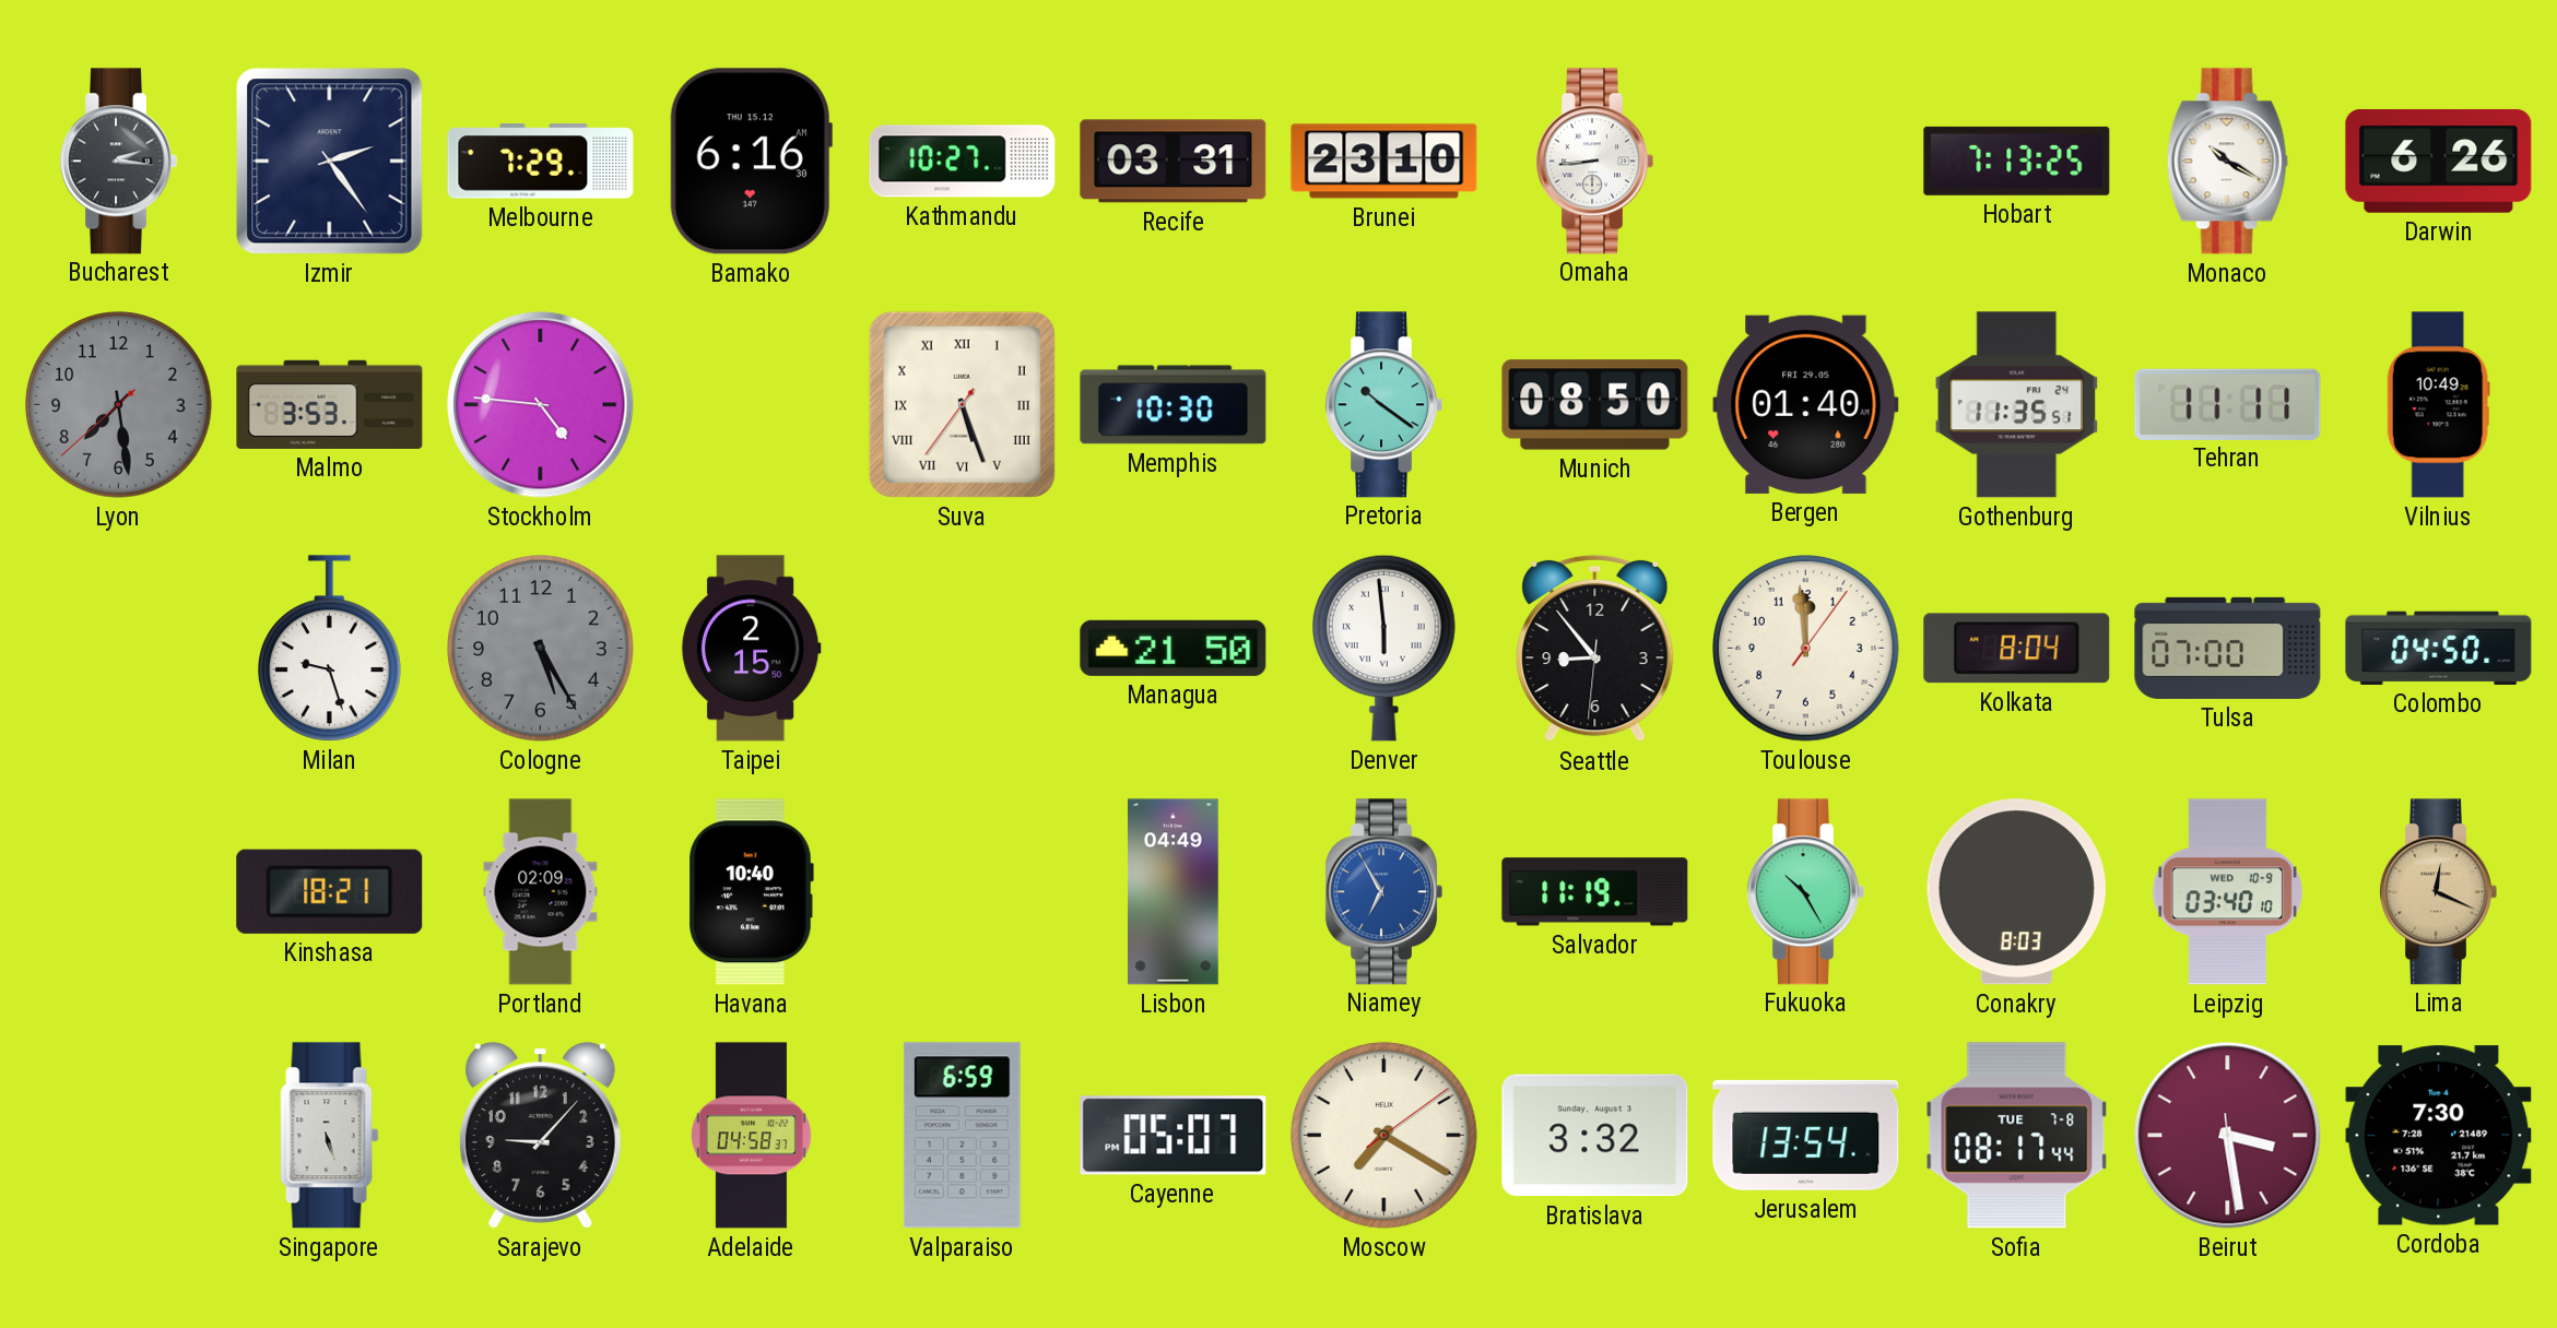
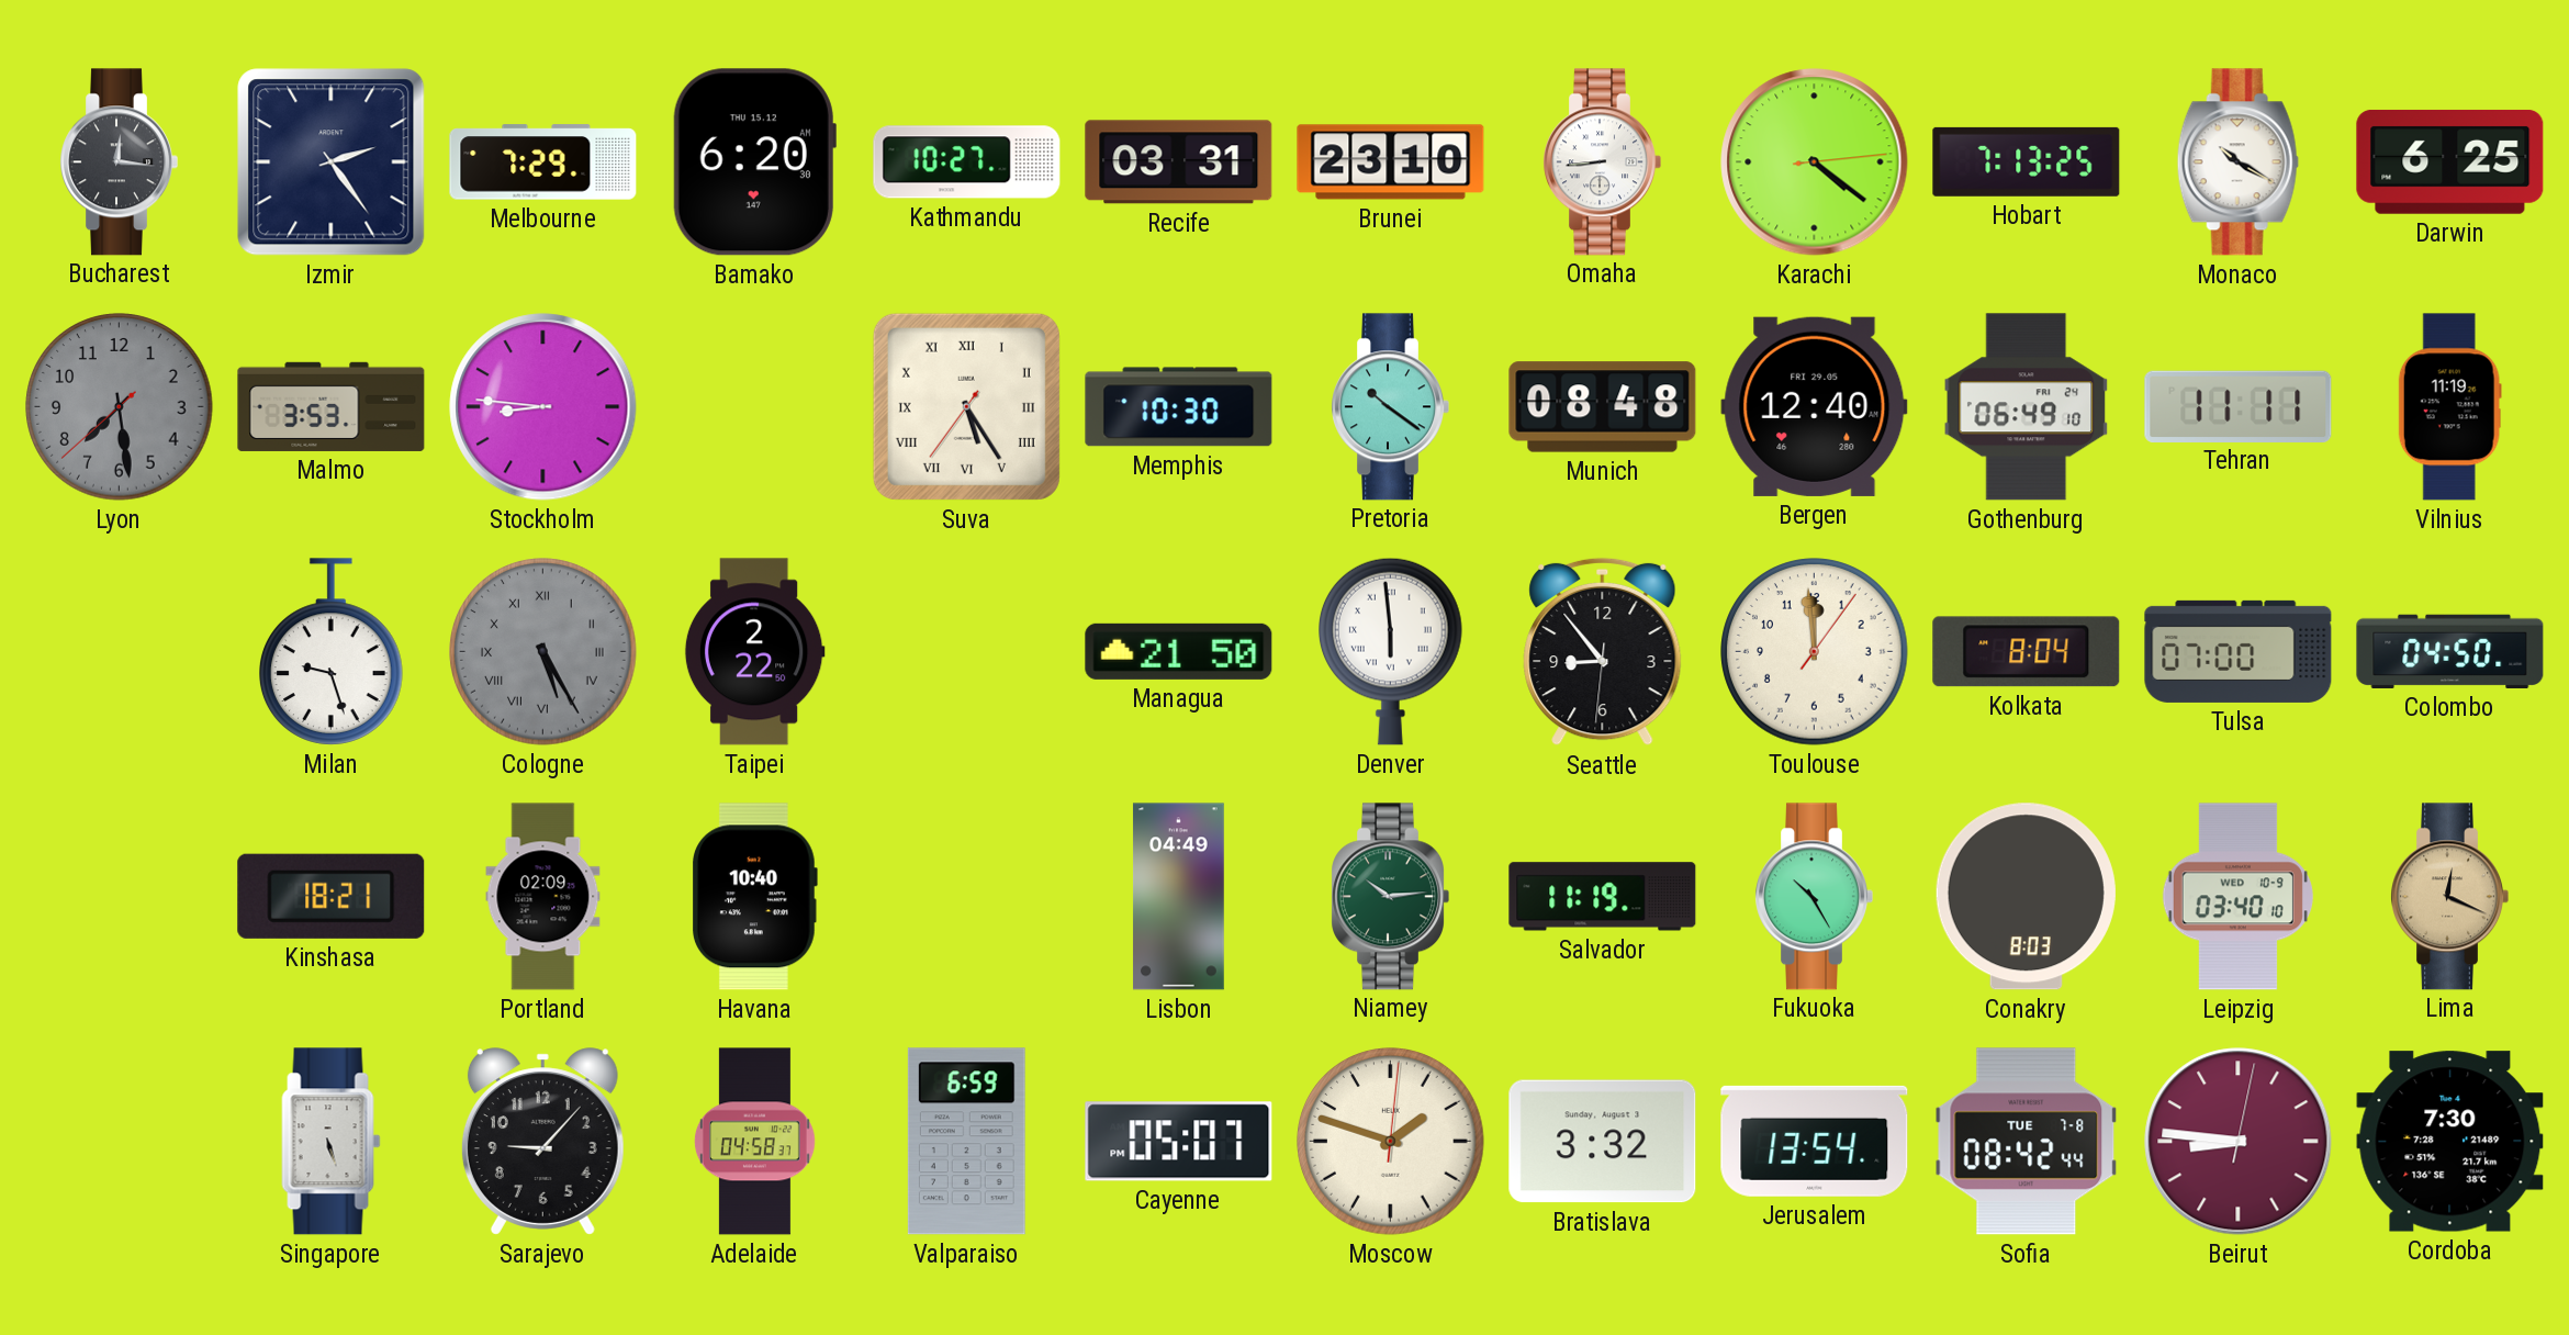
Bucharest: 2:16 -> 12:16
Bamako: 6:16 -> 6:20
Karachi: none -> 4:21
Darwin: 6:26 -> 6:25
Stockholm: 4:46 -> 8:46
Suva: 5:26 -> 5:24
Munich: 08:50 -> 08:48
Bergen: 01:40 -> 12:40
Gothenburg: 11:35 -> 06:49
Vilnius: 10:49 -> 11:19
Cologne numerals: Arabic -> Roman
Taipei: 2:15 -> 2:22
Niamey: 6:55 -> 10:14
Niamey dial: blue -> green
Moscow: 7:20 -> 1:48
Sofia: 08:17 -> 08:42
Beirut: 3:28 -> 8:46
